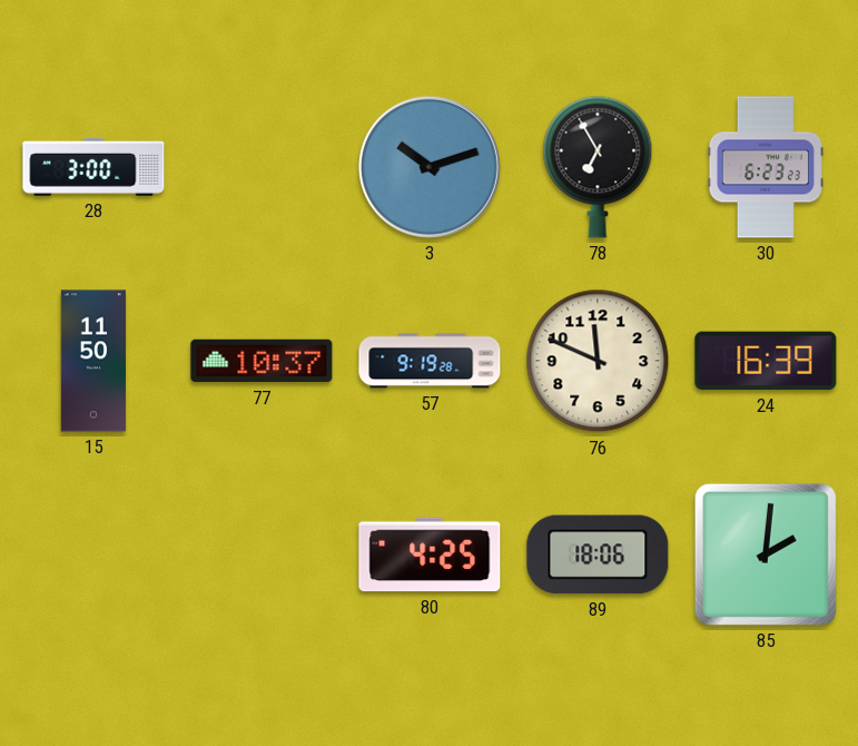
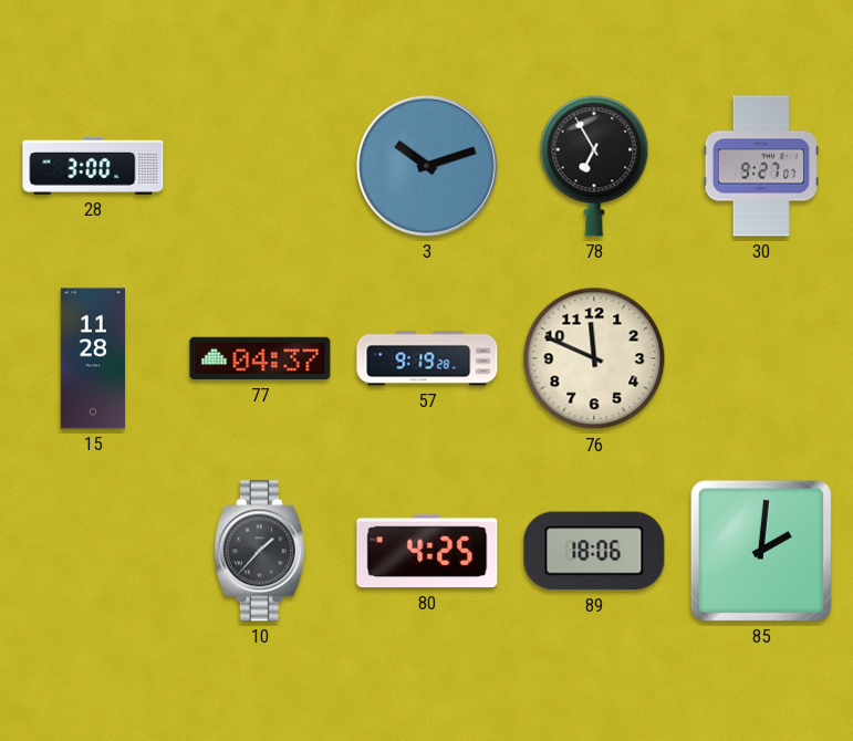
30: 6:23 -> 9:27
15: 11:50 -> 11:28
77: 10:37 -> 04:37
24: 16:39 -> none
10: none -> 1:37
